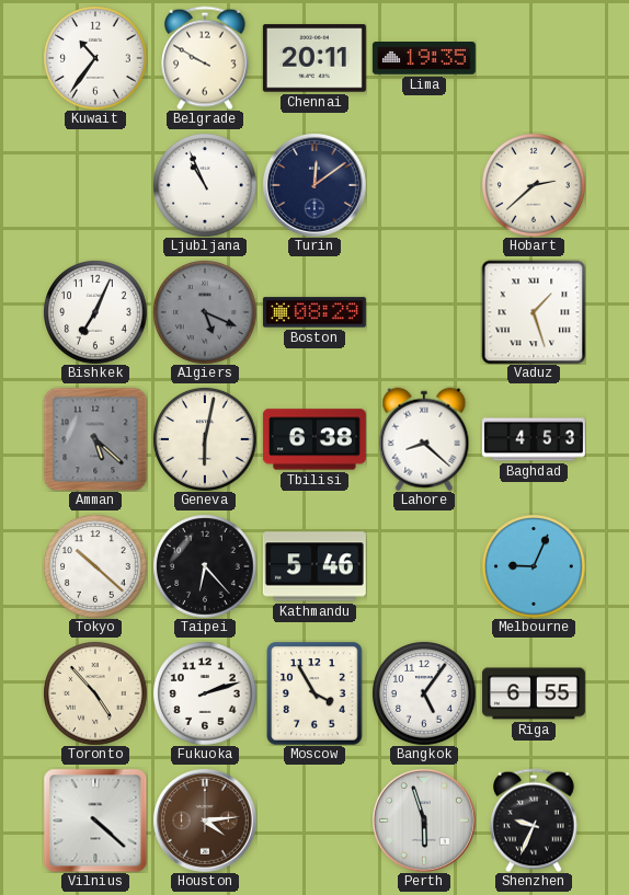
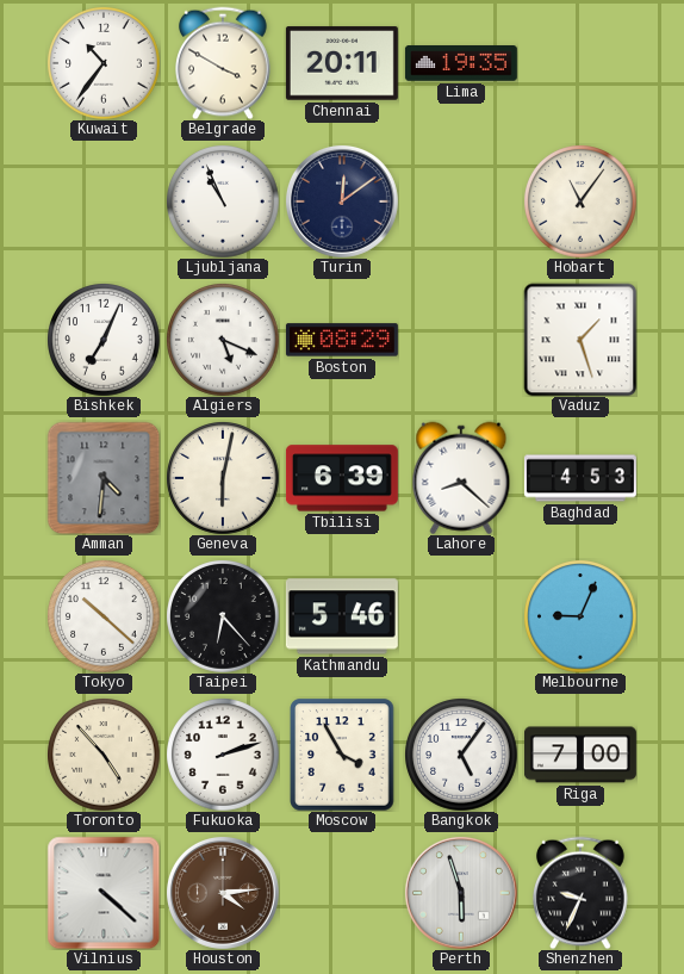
Belgrade: 9:50 -> 3:50
Hobart: 2:38 -> 11:06
Algiers dial: grey -> white
Amman: 5:22 -> 4:31
Tbilisi: 6:38 -> 6:39
Riga: 6:55 -> 7:00
